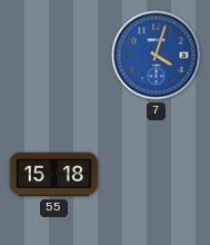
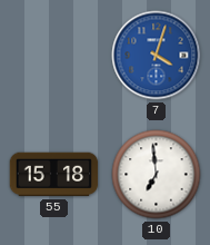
10: none -> 6:59
